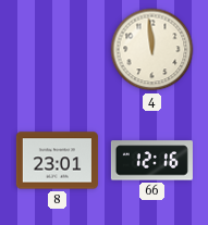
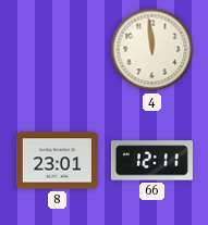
66: 12:16 -> 12:11
